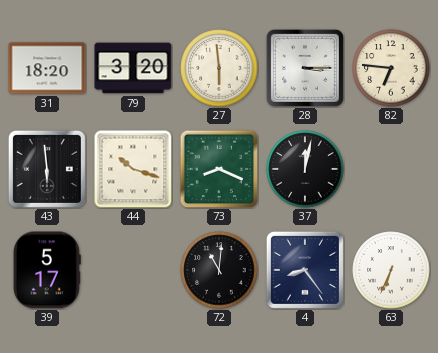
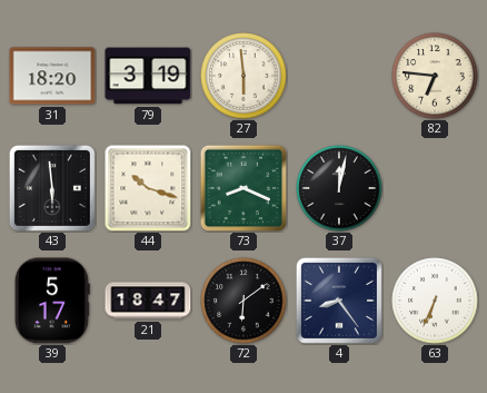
79: 3:20 -> 3:19
28: 3:15 -> none
21: none -> 18:47
72: 11:01 -> 6:09
